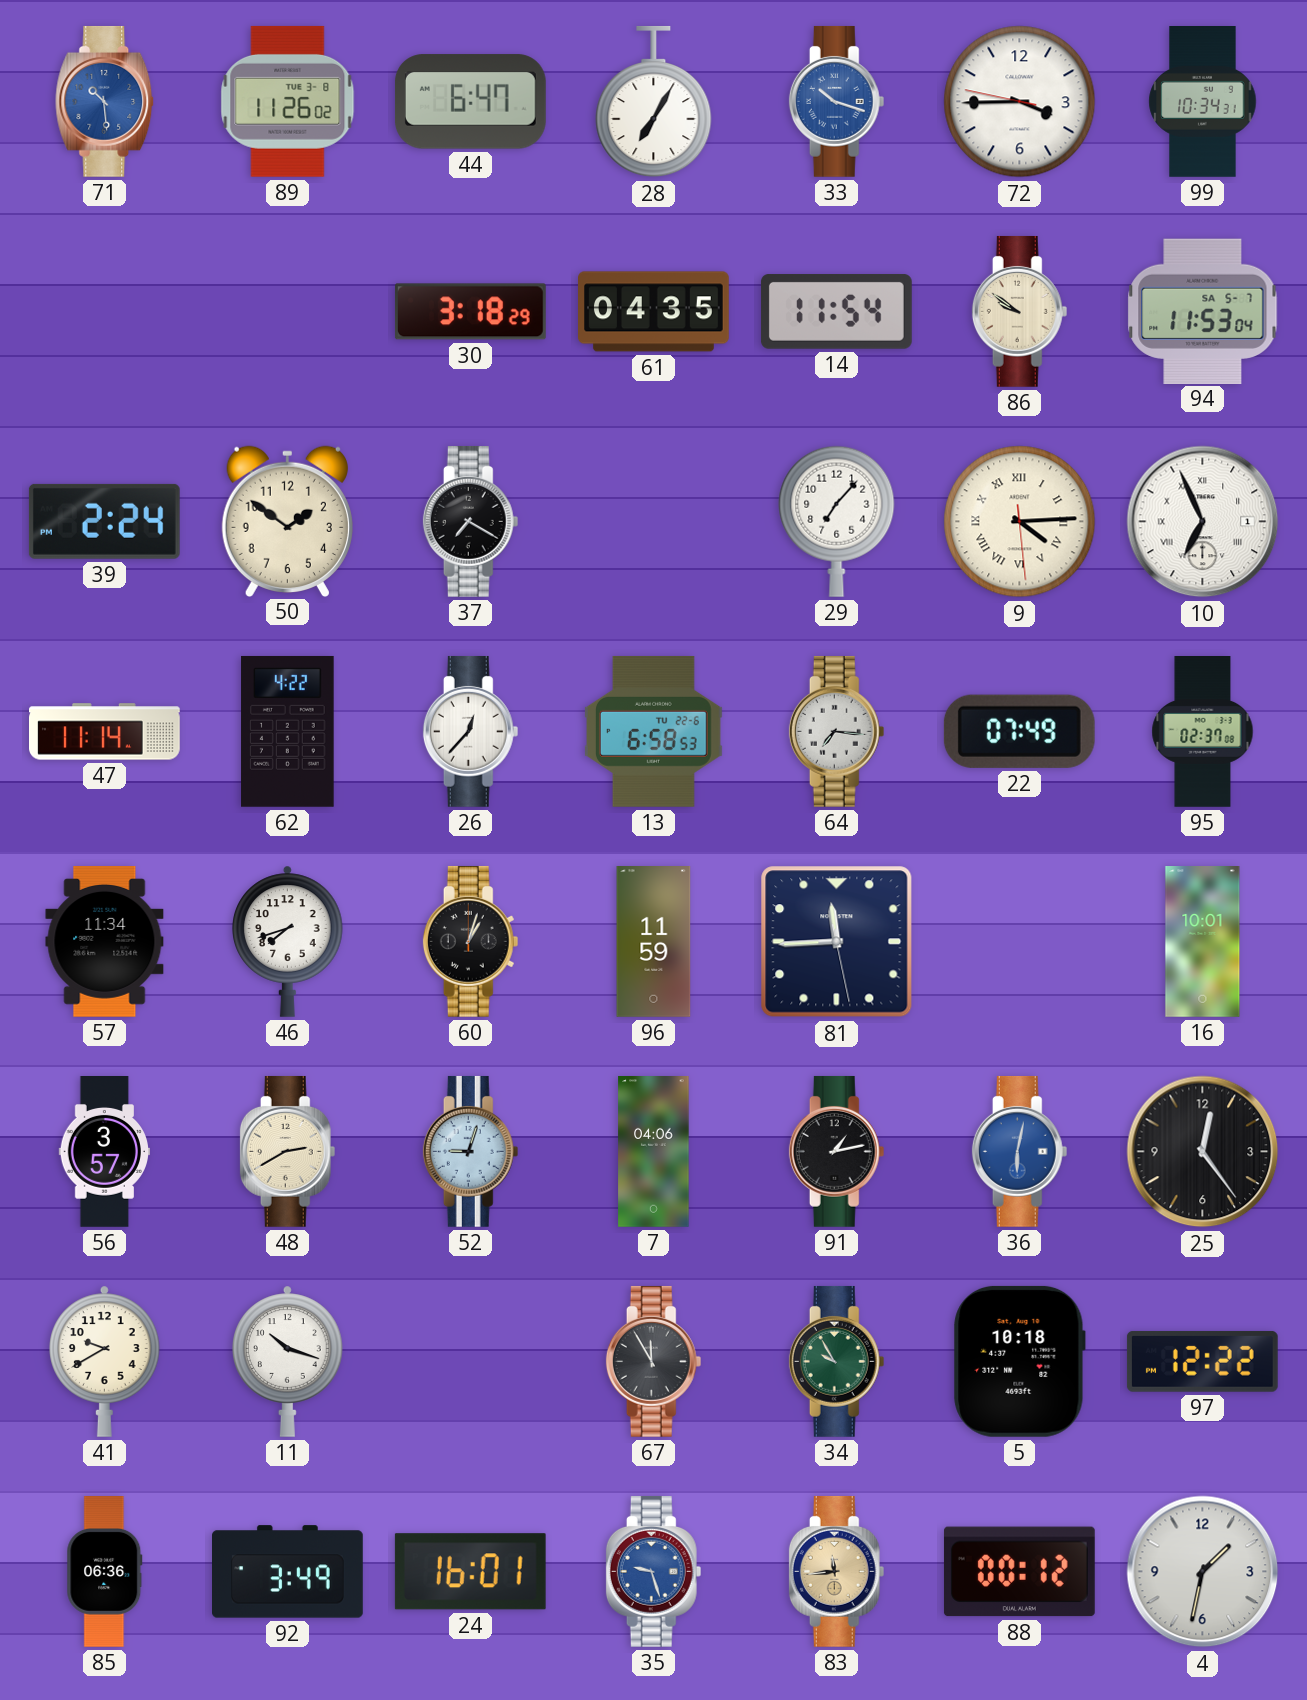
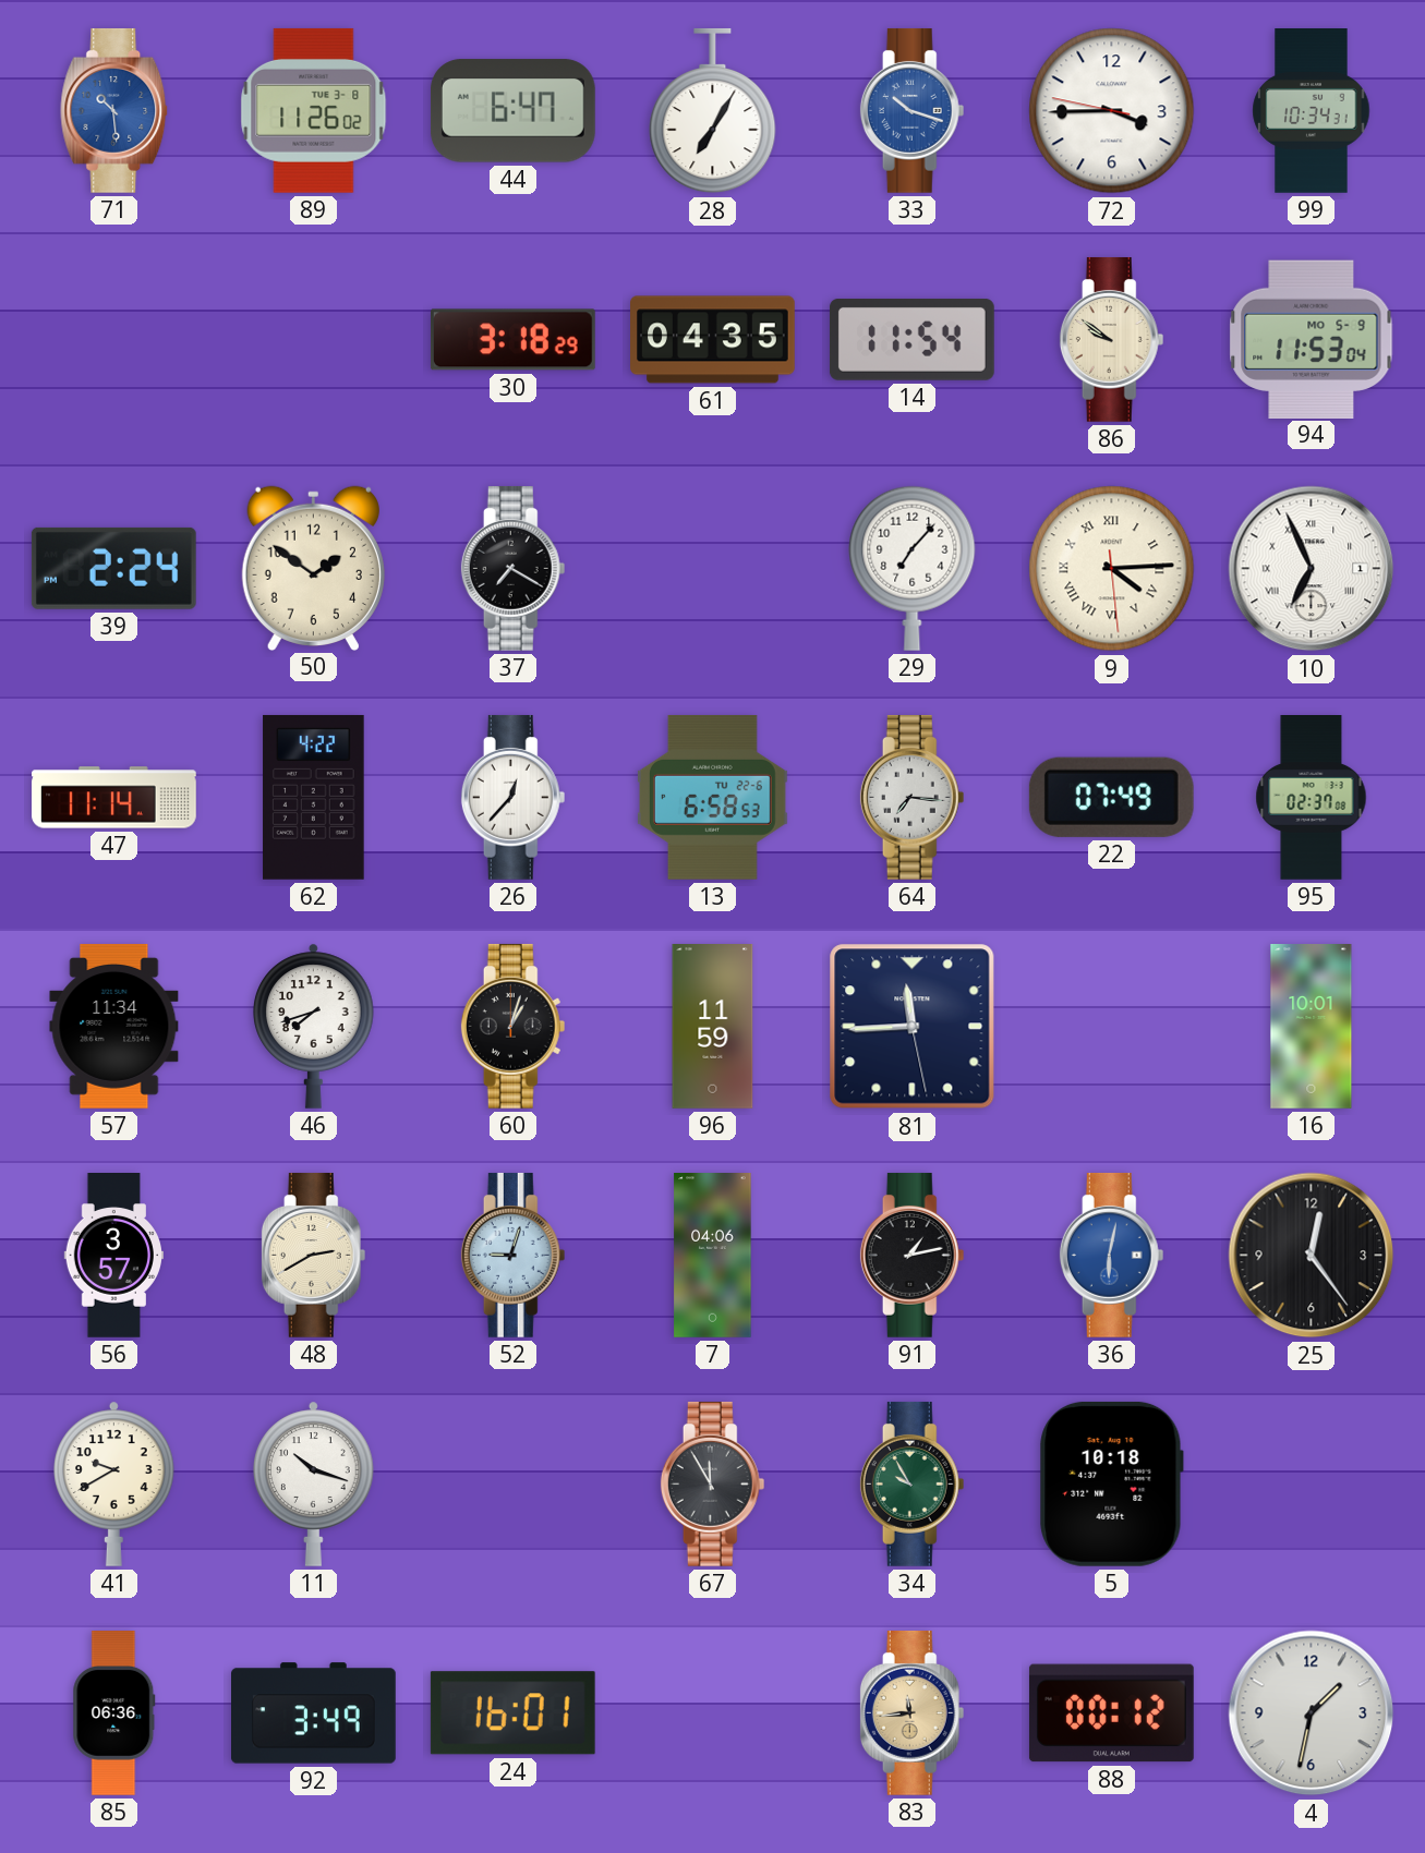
94 date: SA 5-7 -> MO 5-9
97: 12:22 -> none
35: 9:27 -> none
